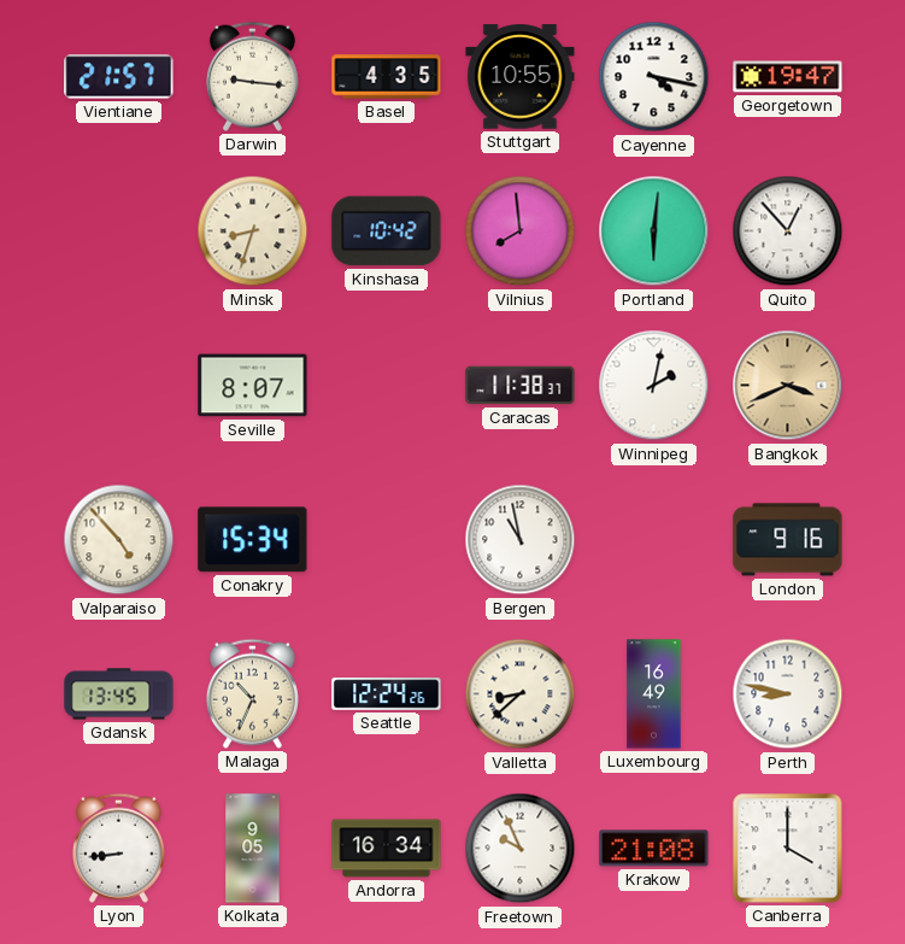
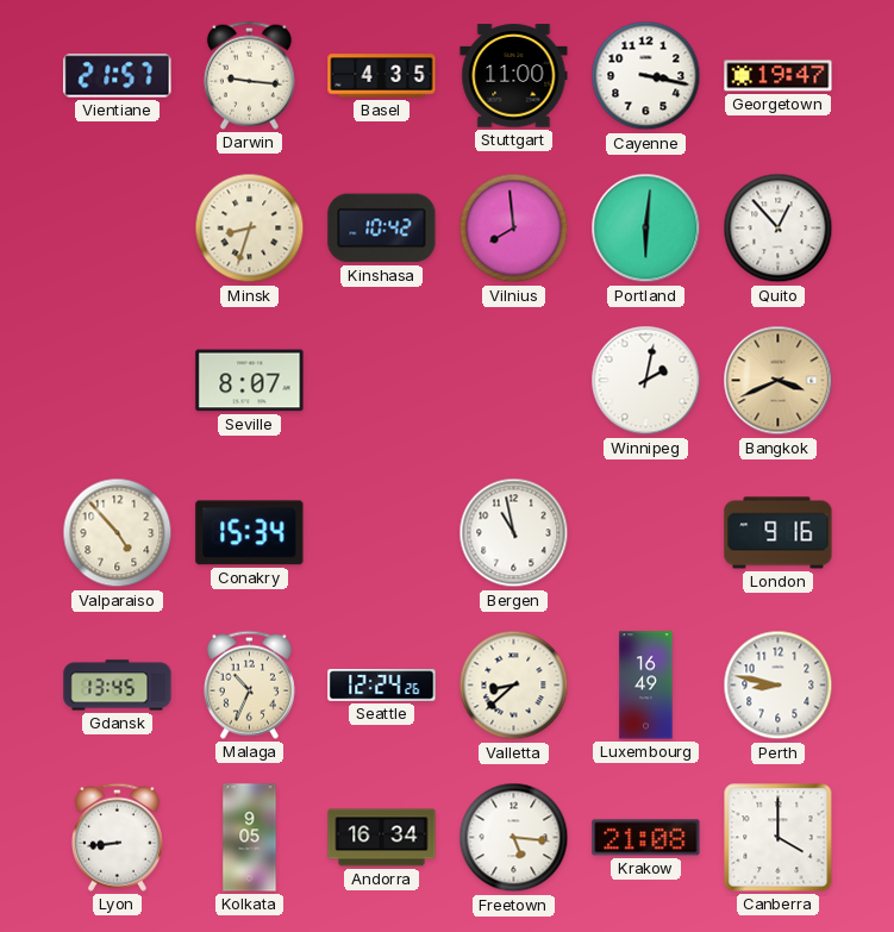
Stuttgart: 10:55 -> 11:00
Cayenne: 4:17 -> 3:17
Caracas: 11:38 -> none
Freetown: 9:56 -> 5:16
